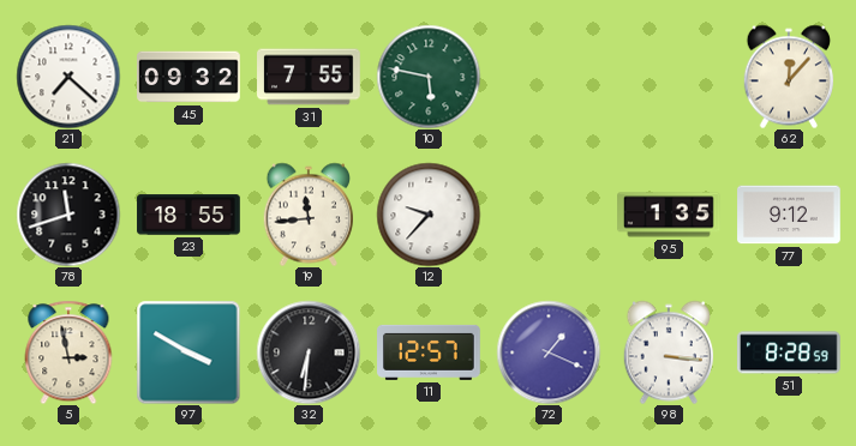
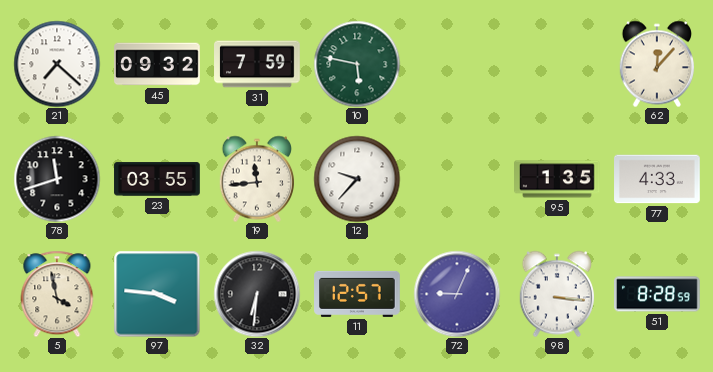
31: 7:55 -> 7:59
23: 18:55 -> 03:55
77: 9:12 -> 4:33
5: 2:58 -> 3:58
97: 3:50 -> 3:46
72: 1:19 -> 9:04
